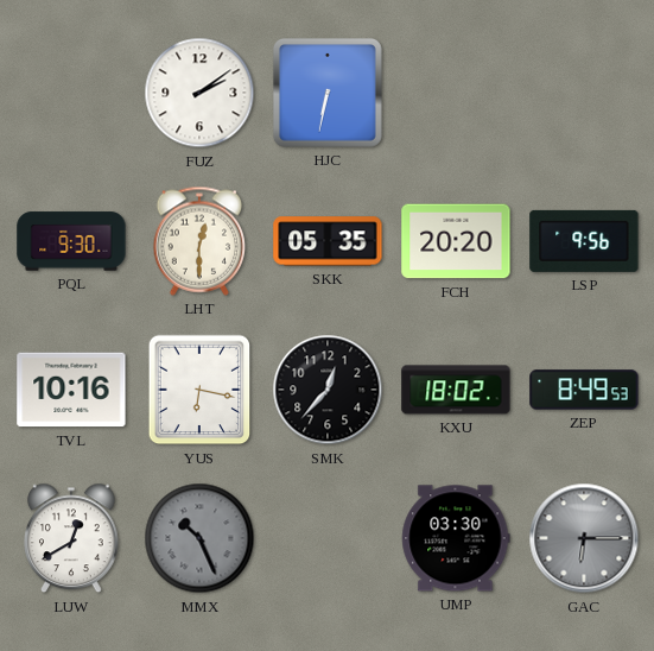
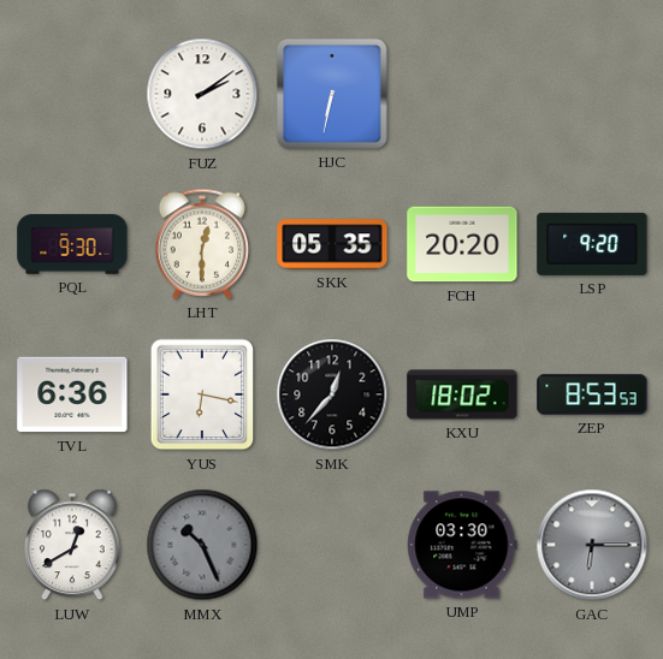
LSP: 9:56 -> 9:20
TVL: 10:16 -> 6:36
ZEP: 8:49 -> 8:53
